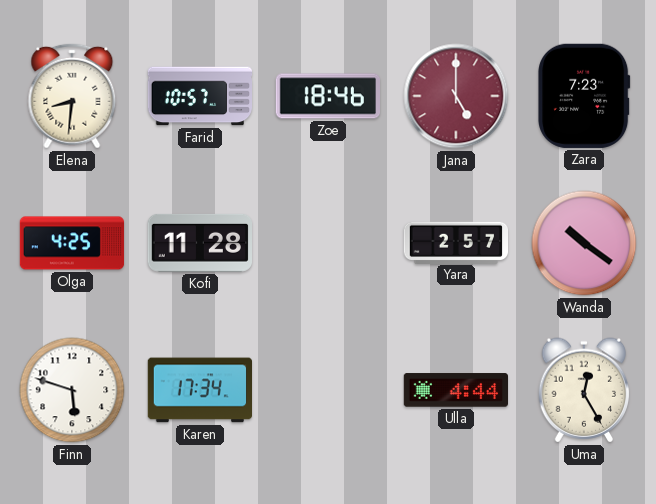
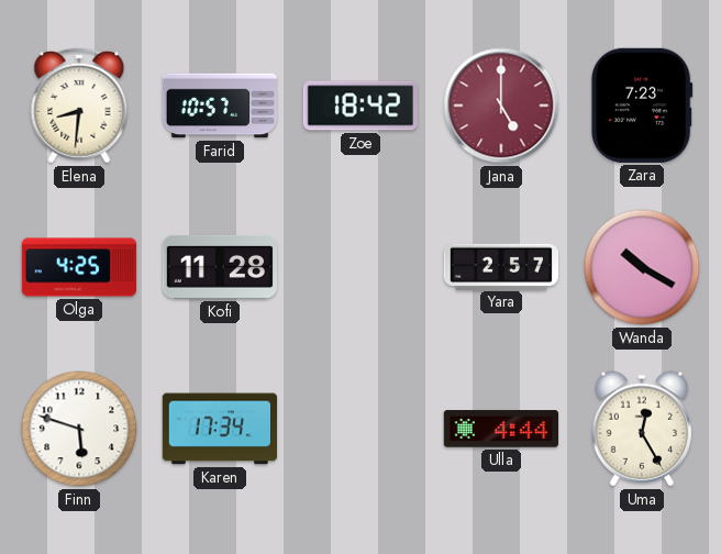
Zoe: 18:46 -> 18:42
Wanda: 10:21 -> 10:20
